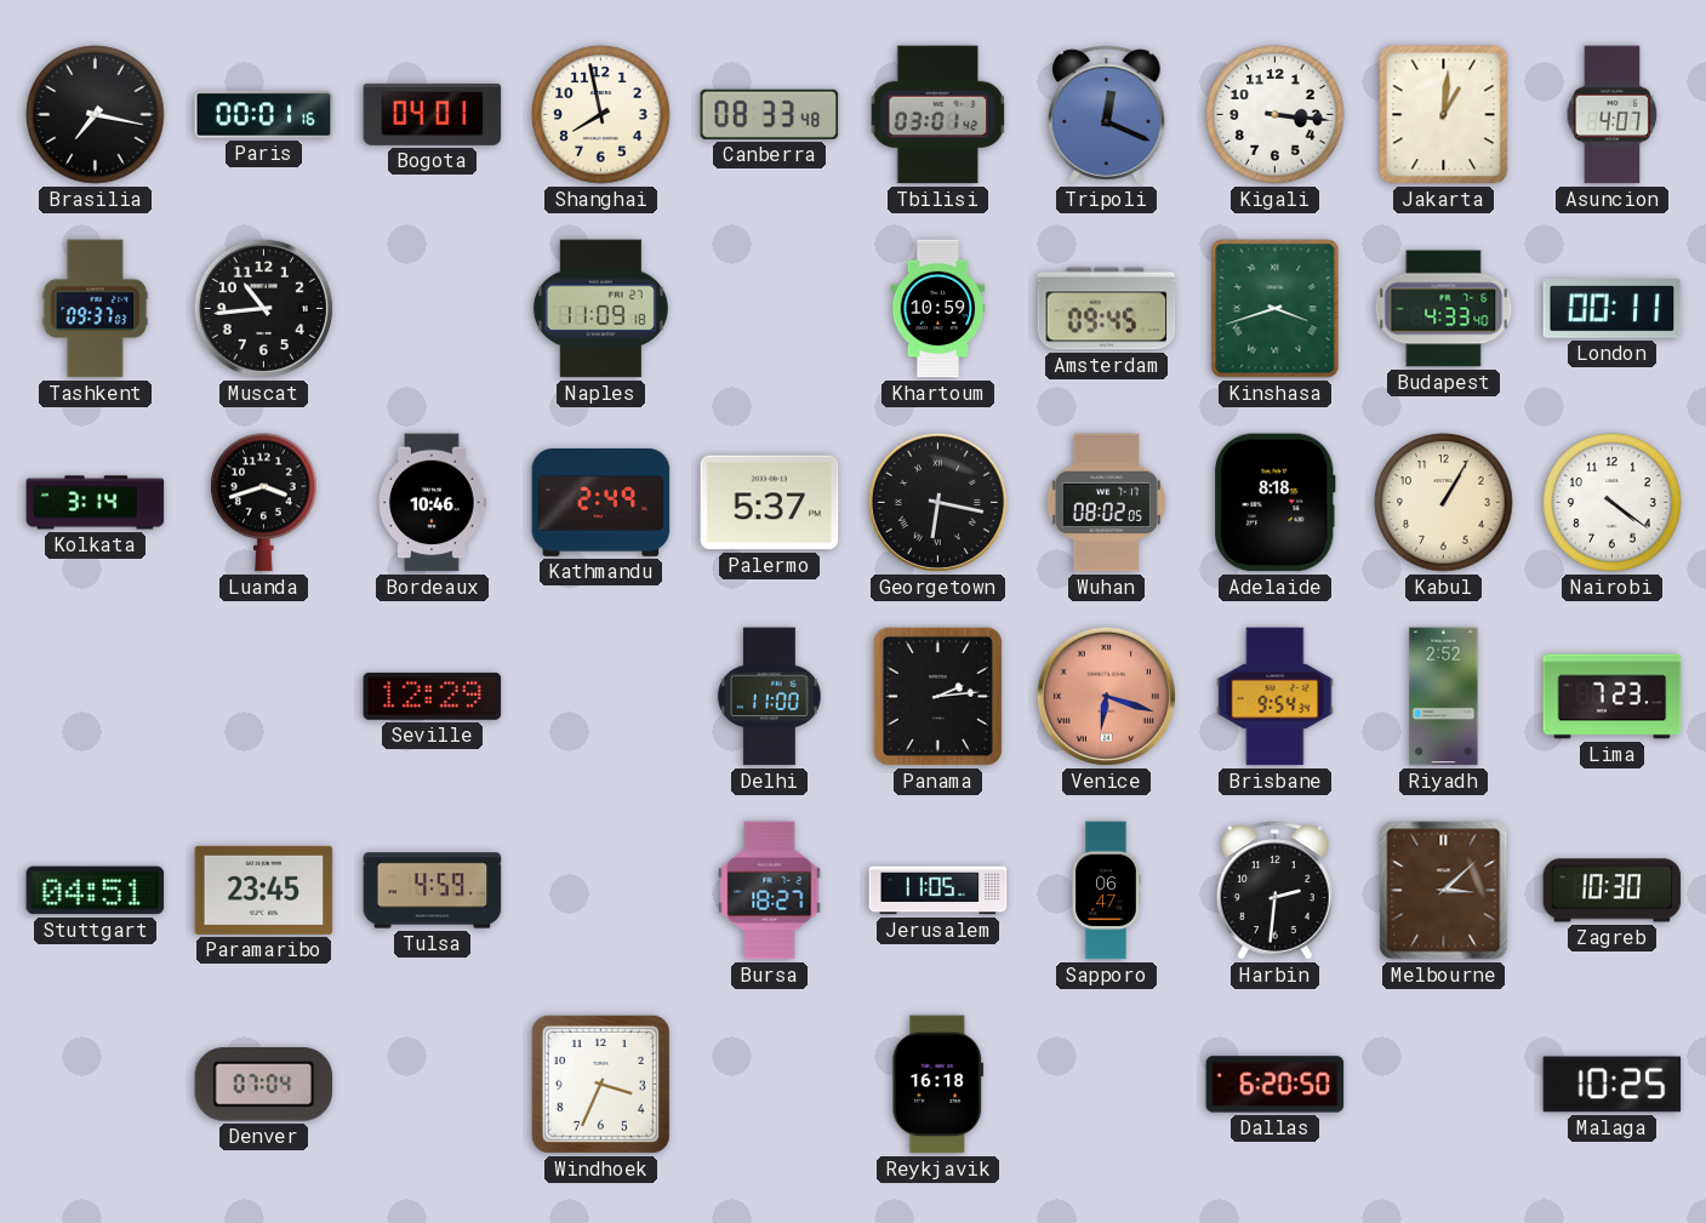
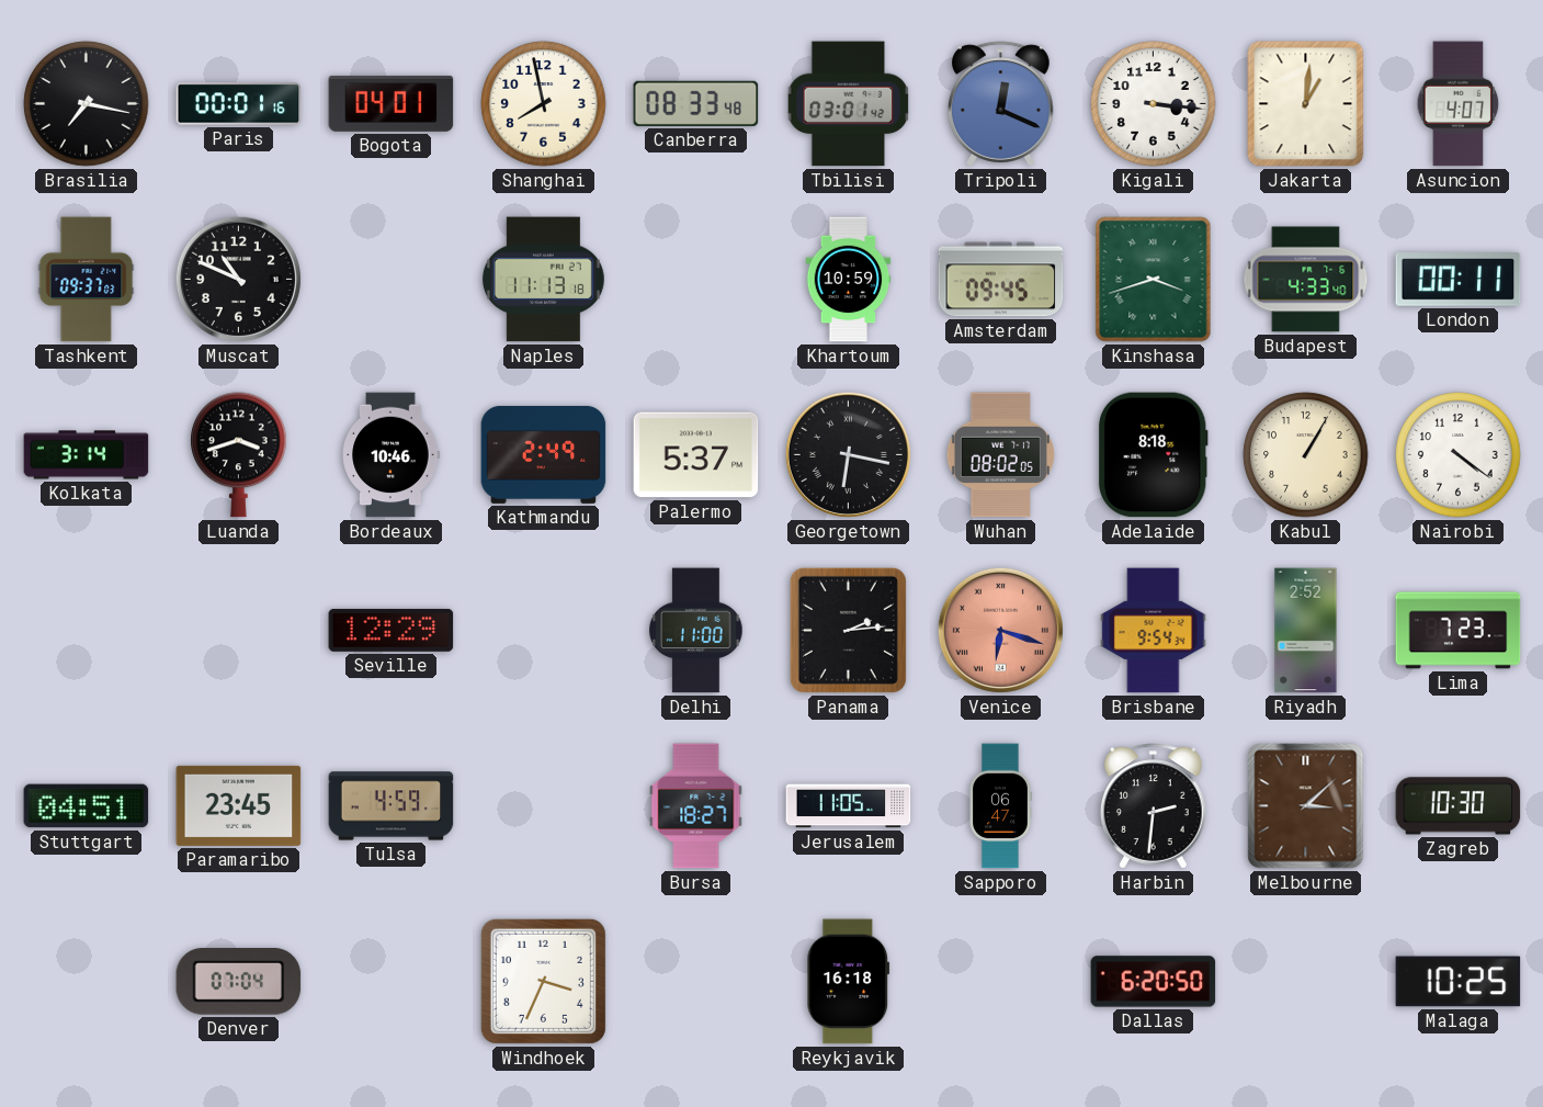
Muscat: 10:44 -> 10:49
Naples: 11:09 -> 11:13
